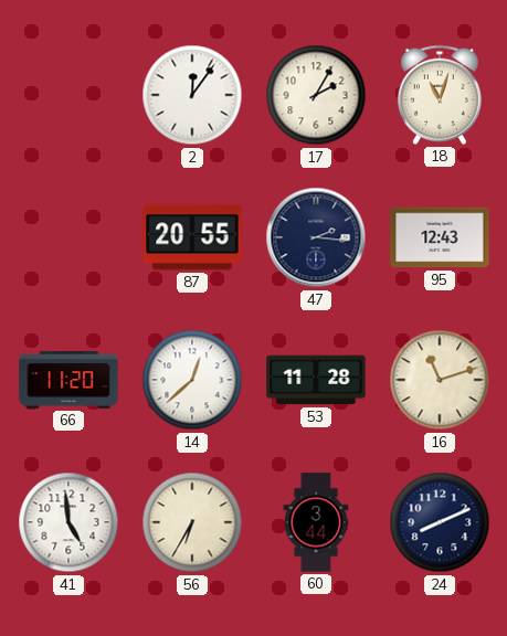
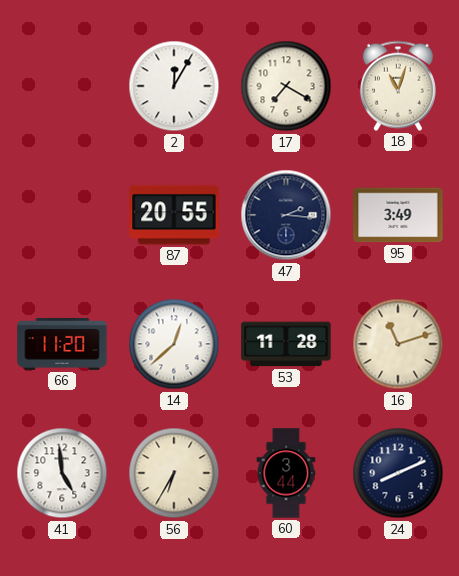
2: 12:06 -> 12:05
17: 2:05 -> 7:20
95: 12:43 -> 3:49
